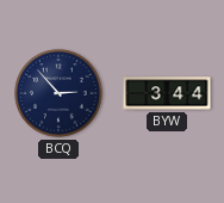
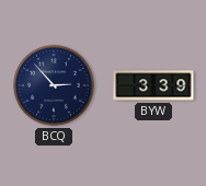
BYW: 3:44 -> 3:39
